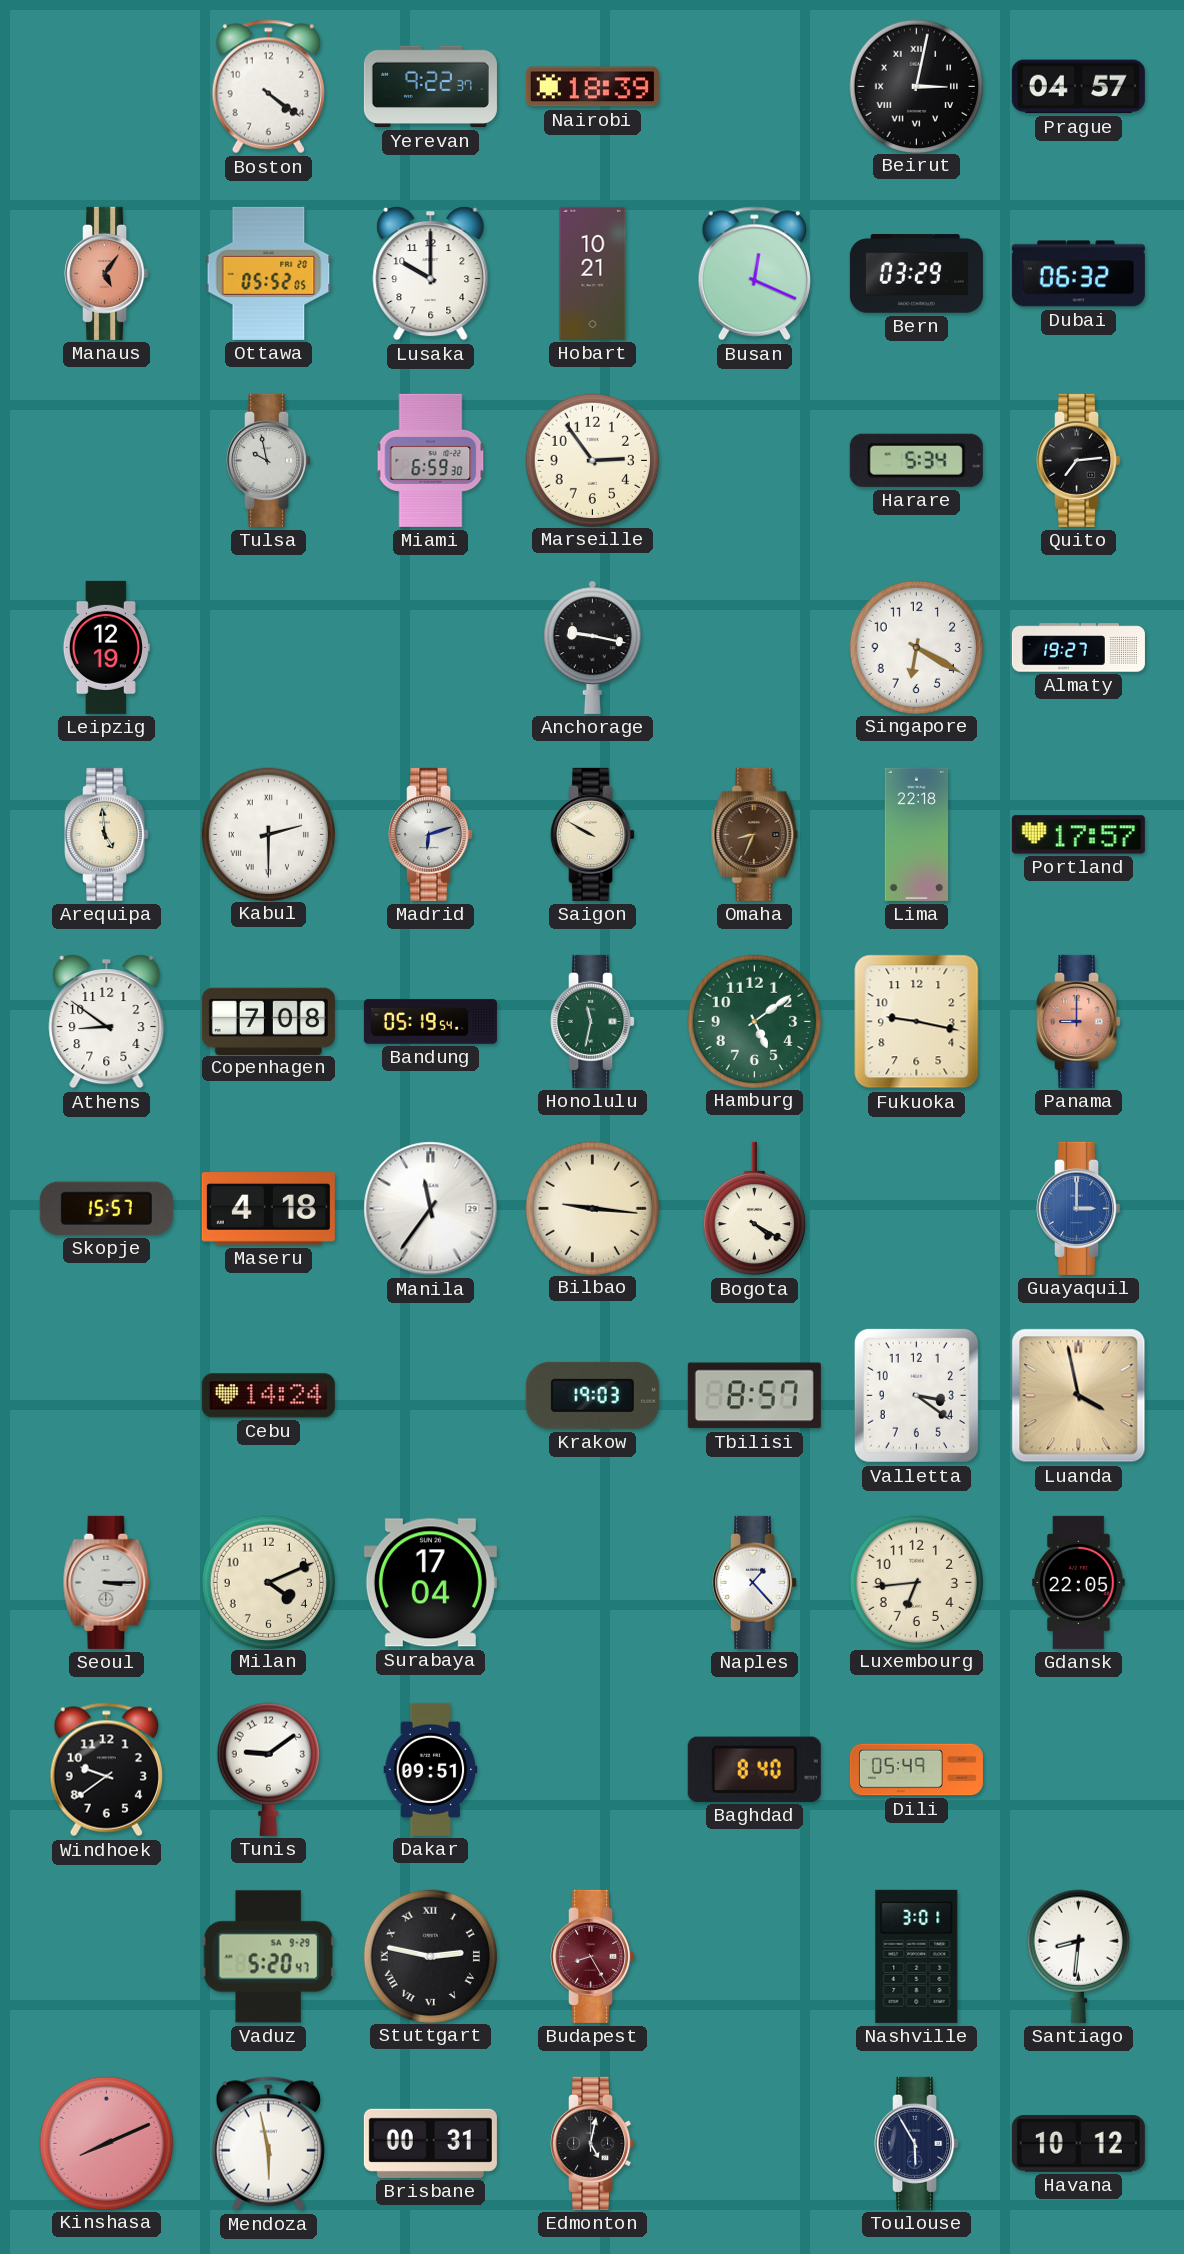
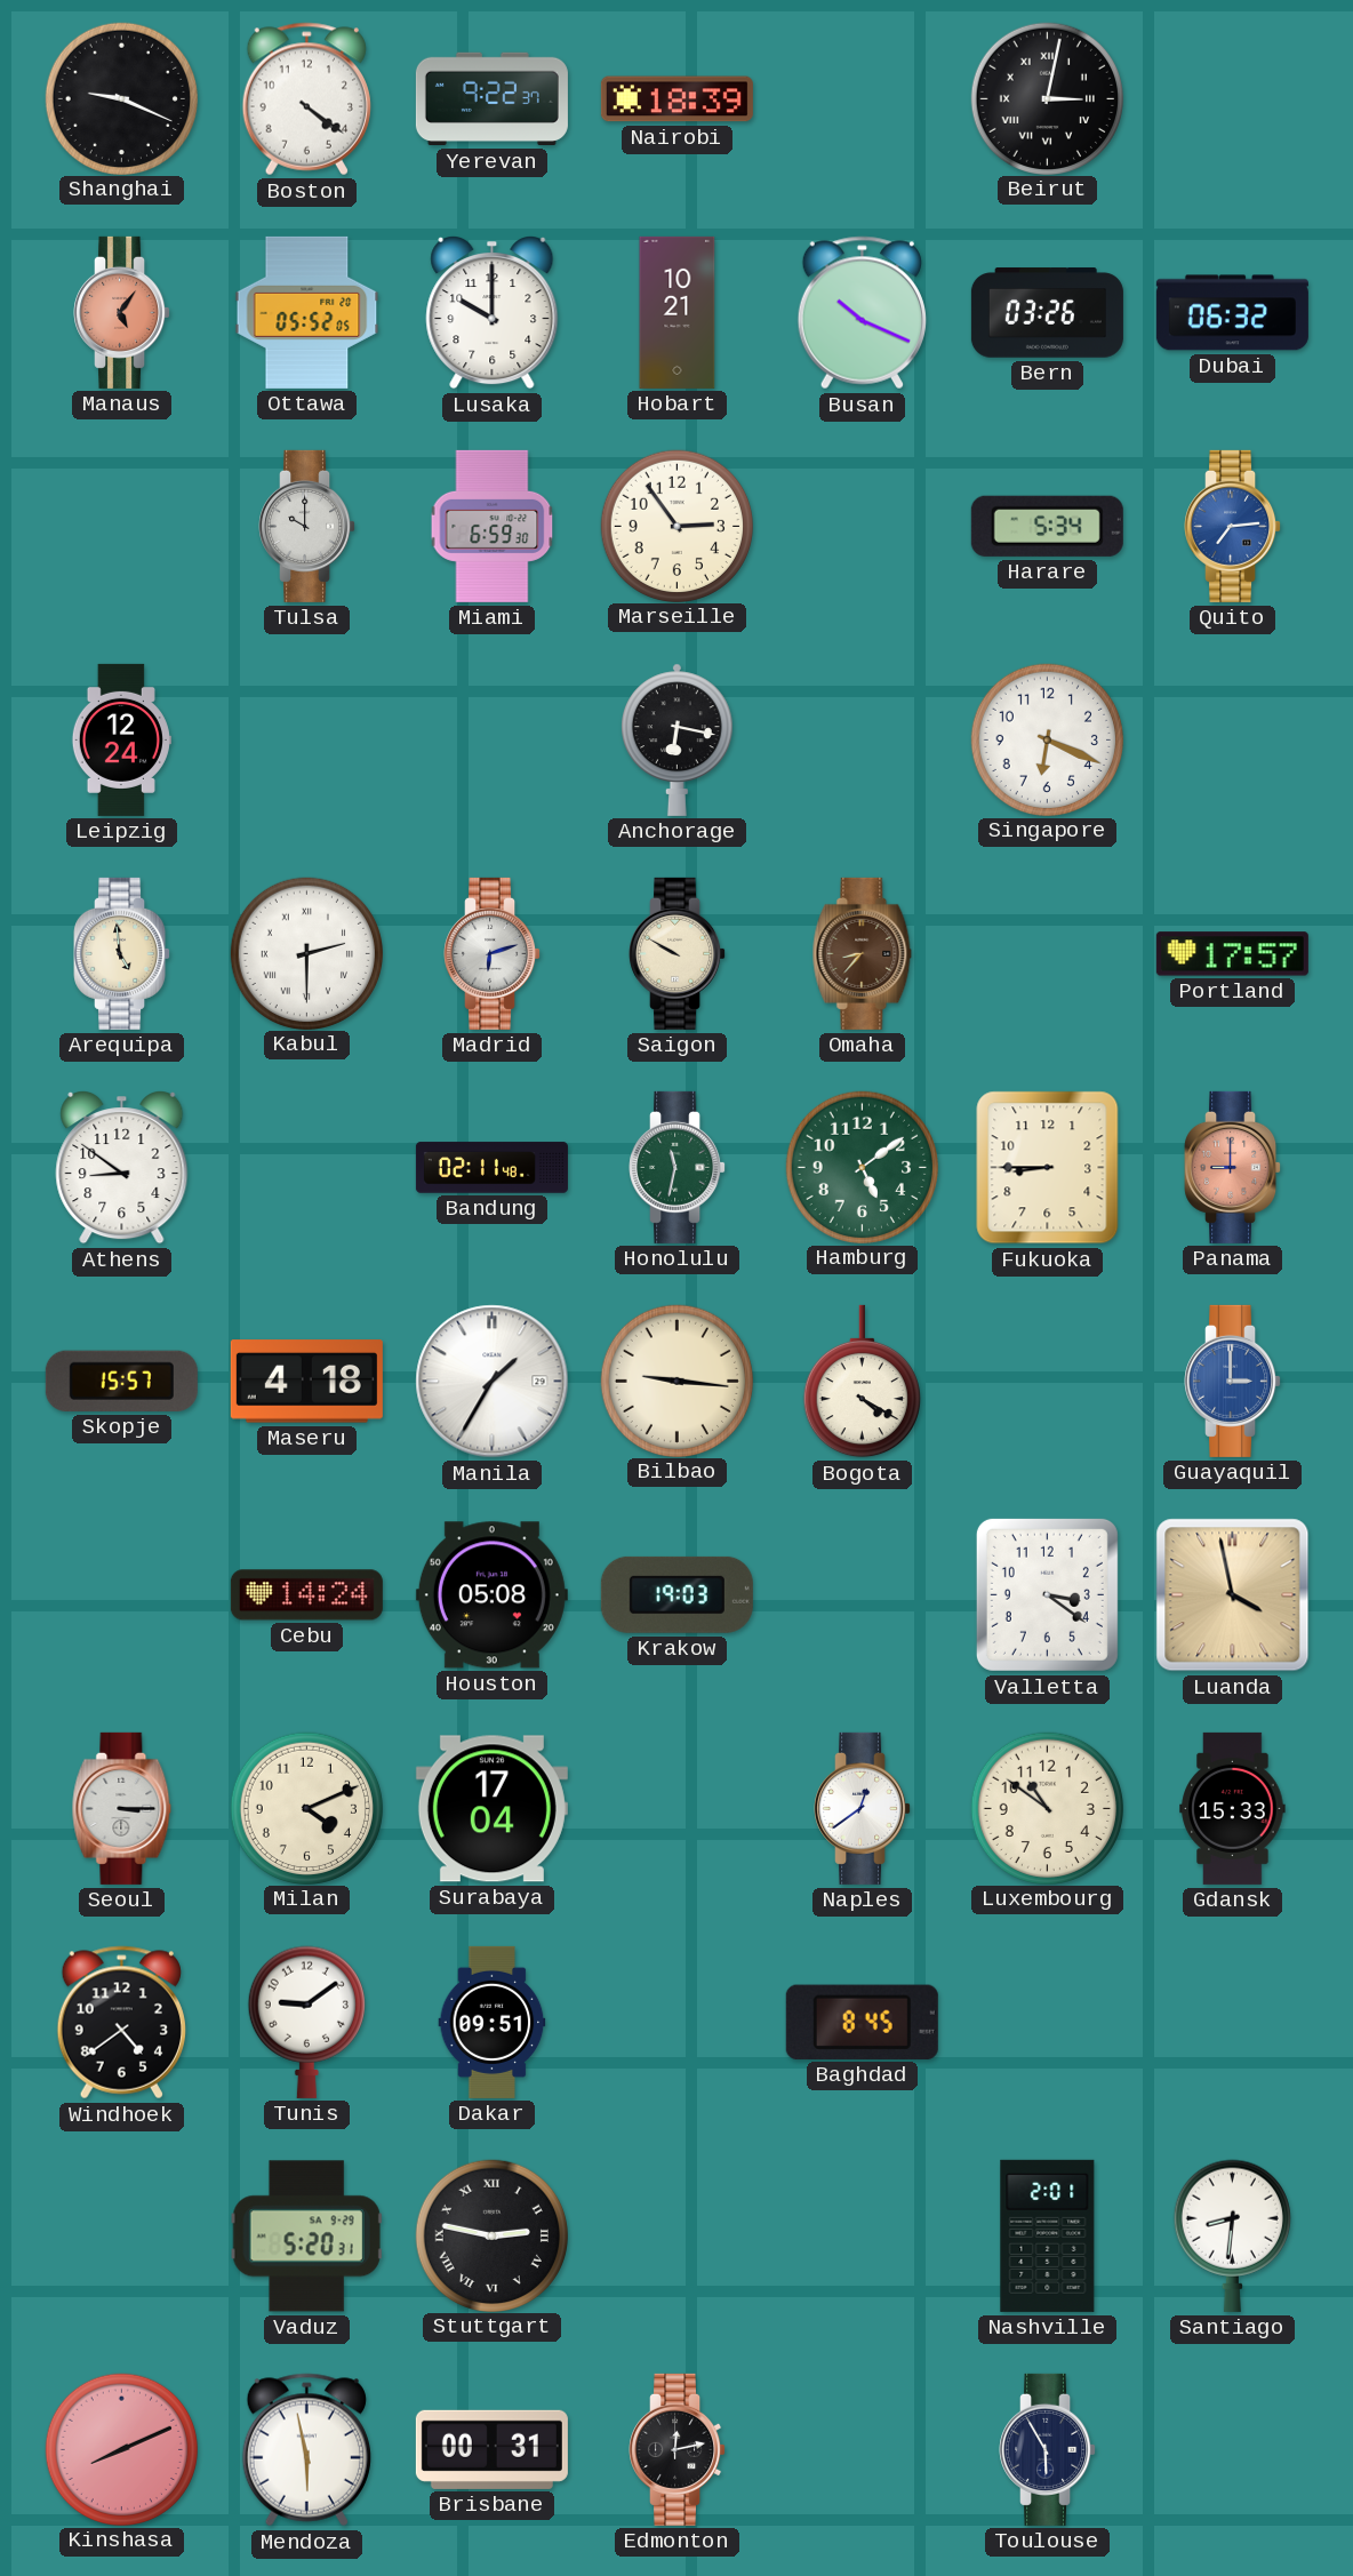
Shanghai: none -> 9:19
Prague: 04:57 -> none
Busan: 12:19 -> 10:19
Bern: 03:29 -> 03:26
Tulsa: 9:58 -> 10:00
Quito dial: black -> blue
Leipzig: 12:19 -> 12:24
Anchorage: 9:17 -> 6:17
Singapore: 6:20 -> 6:19
Almaty: 19:27 -> none
Omaha: 8:34 -> 8:37
Lima: 22:18 -> none
Copenhagen: 7:08 -> none
Bandung: 05:19 -> 02:11
Fukuoka: 9:17 -> 8:45
Manila: 11:36 -> 1:35
Houston: none -> 05:08
Tbilisi: 8:57 -> none
Naples: 1:23 -> 12:39
Luxembourg: 6:44 -> 10:51
Gdansk: 22:05 -> 15:33
Windhoek: 9:39 -> 4:39
Baghdad: 8:40 -> 8:45
Dili: 05:49 -> none
Vaduz: 5:20:47 -> 5:20:31
Budapest: 8:25 -> none
Nashville: 3:01 -> 2:01
Edmonton: 5:02 -> 12:13
Havana: 10:12 -> none
